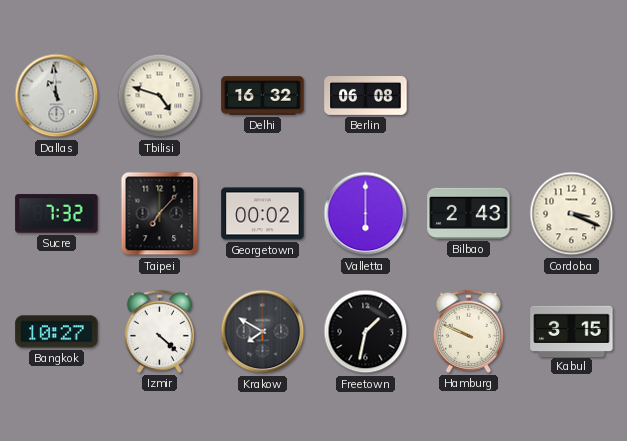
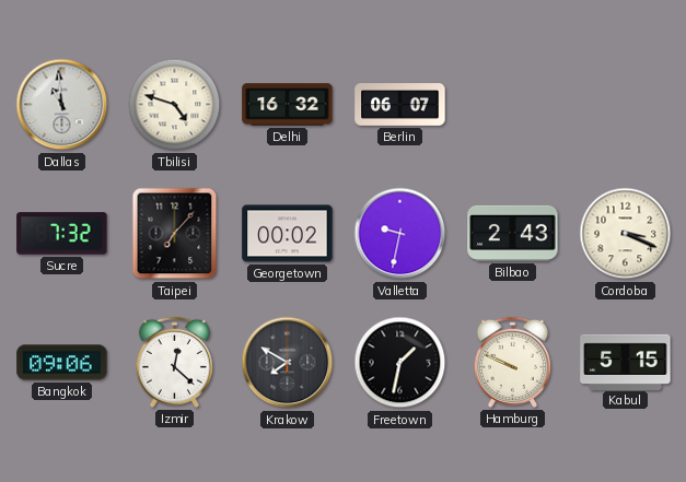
Berlin: 06:08 -> 06:07
Valletta: 6:00 -> 9:32
Bangkok: 10:27 -> 09:06
Izmir: 4:22 -> 12:22
Kabul: 3:15 -> 5:15
